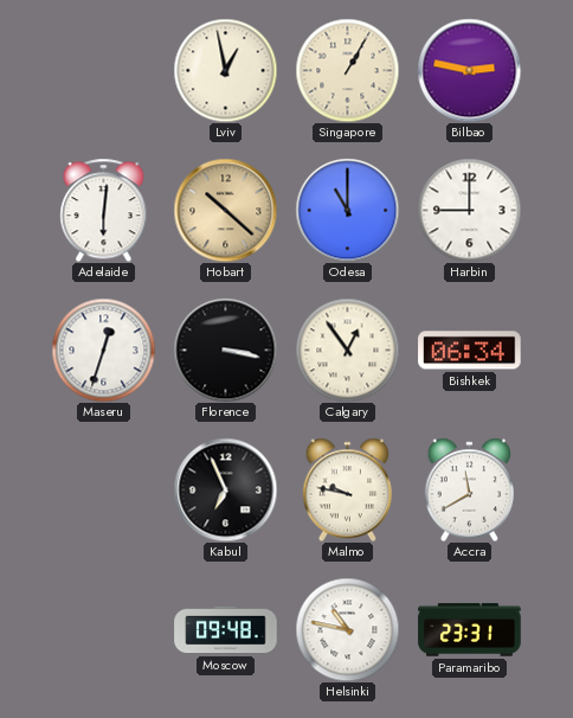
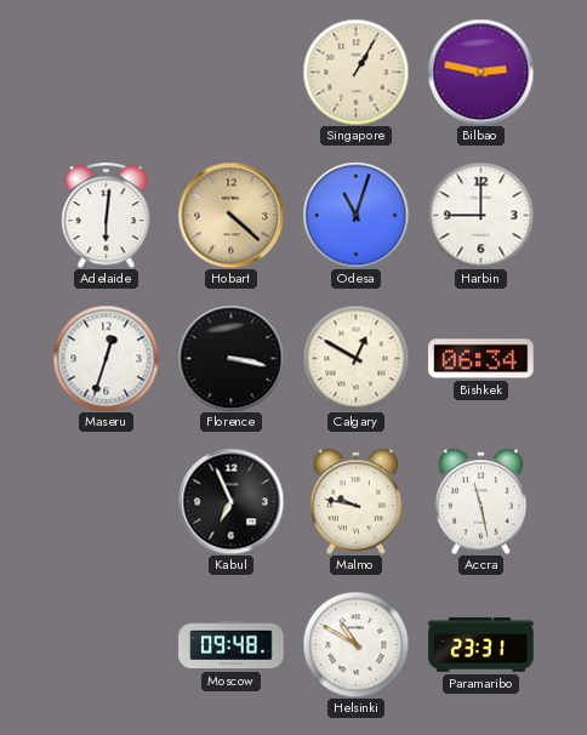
Lviv: 12:58 -> none
Hobart: 10:22 -> 4:22
Odesa: 11:00 -> 11:03
Calgary: 12:54 -> 12:50
Accra: 11:40 -> 11:28
Helsinki: 10:47 -> 10:50
